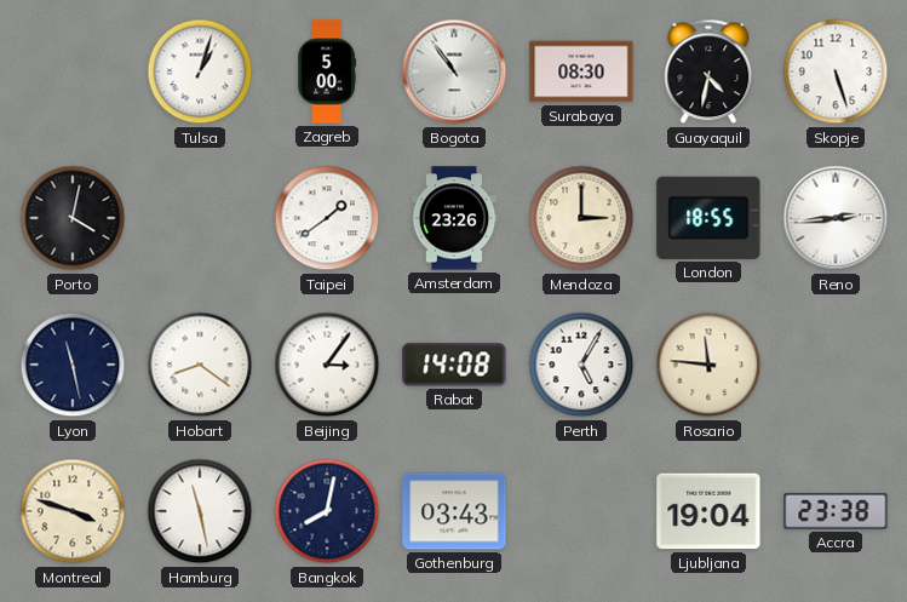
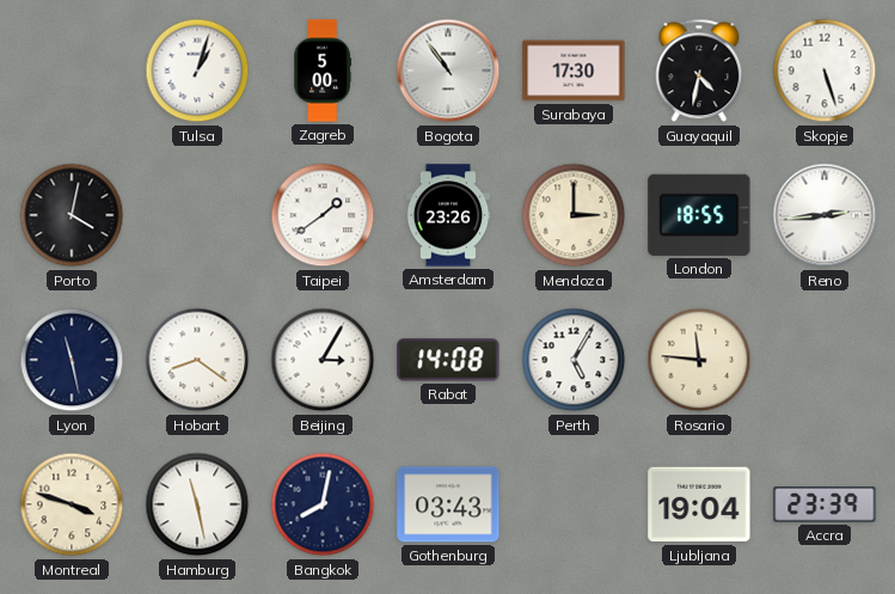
Surabaya: 08:30 -> 17:30
Beijing: 3:06 -> 3:05
Accra: 23:38 -> 23:39
